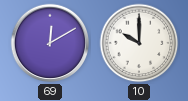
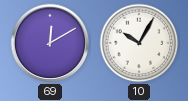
10: 10:00 -> 10:05
